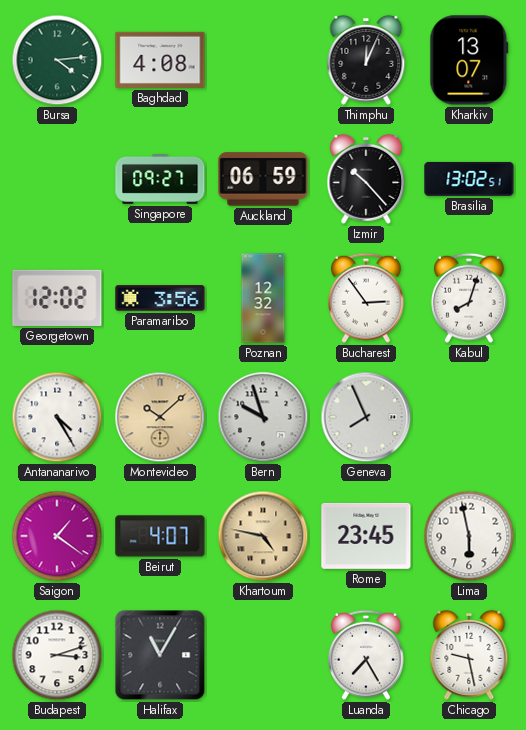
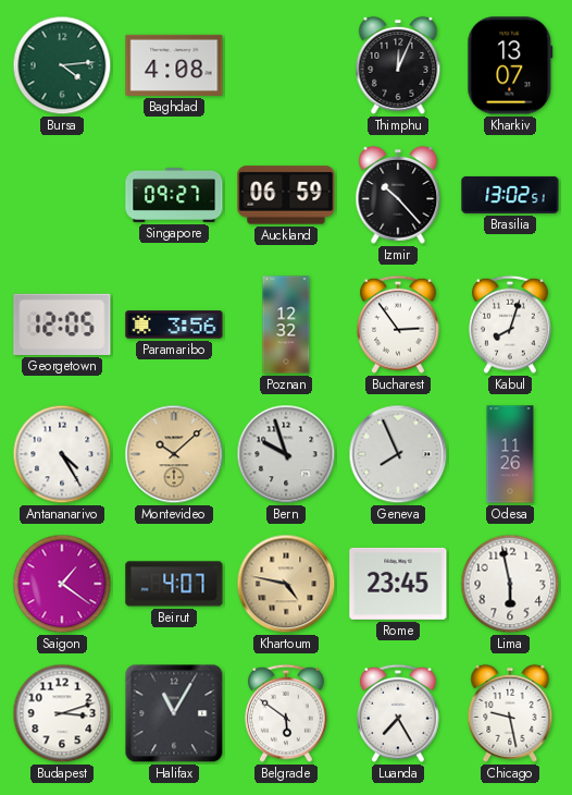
Georgetown: 12:02 -> 12:05
Odesa: none -> 11:26
Belgrade: none -> 5:51
